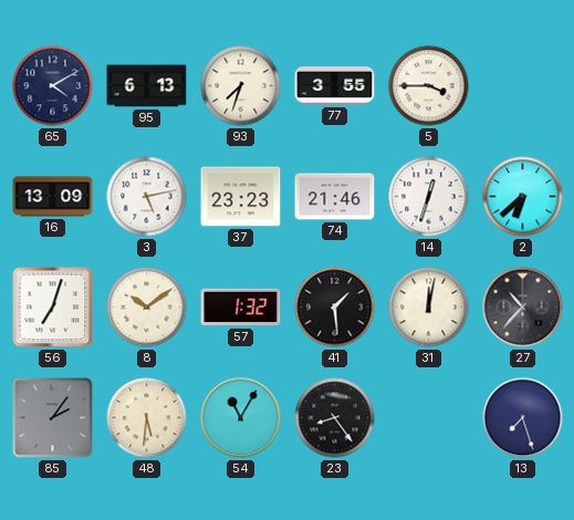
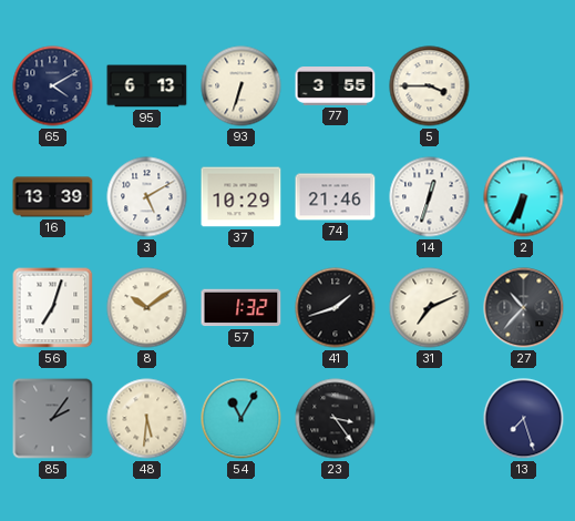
93: 7:33 -> 6:33
16: 13:09 -> 13:39
3: 5:13 -> 5:10
37: 23:23 -> 10:29
2: 6:38 -> 6:34
41: 1:29 -> 1:42
31: 12:02 -> 7:11
23: 8:24 -> 3:24
